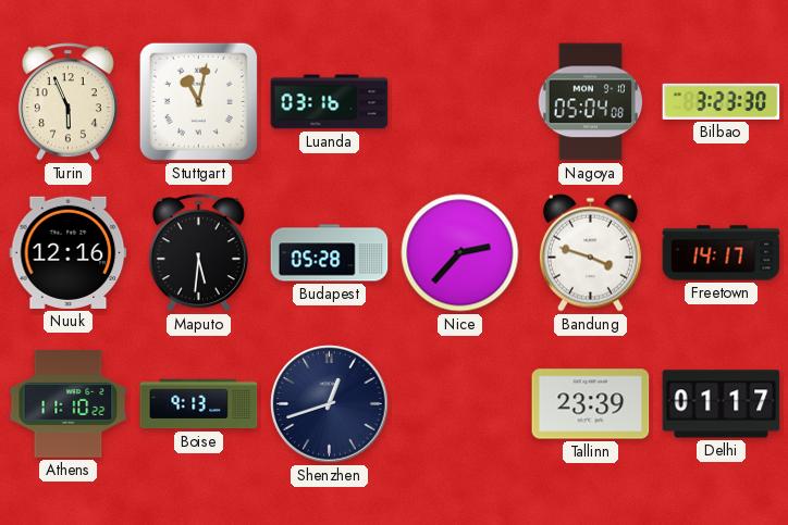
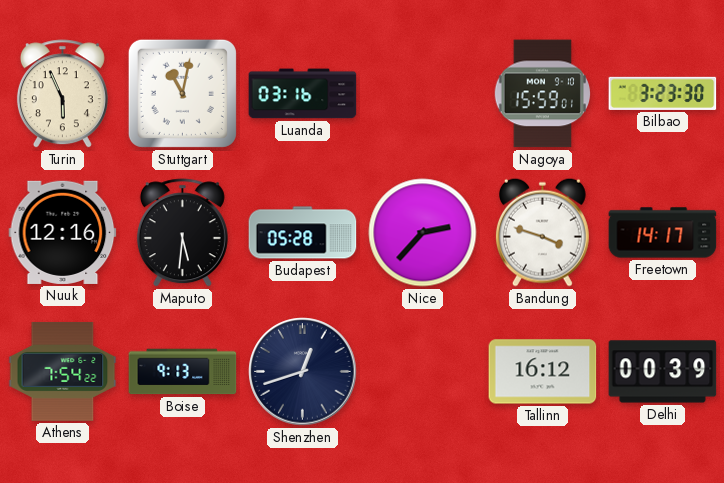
Nagoya: 05:04 -> 15:59
Athens: 11:10 -> 7:54
Tallinn: 23:39 -> 16:12
Delhi: 01:17 -> 00:39
